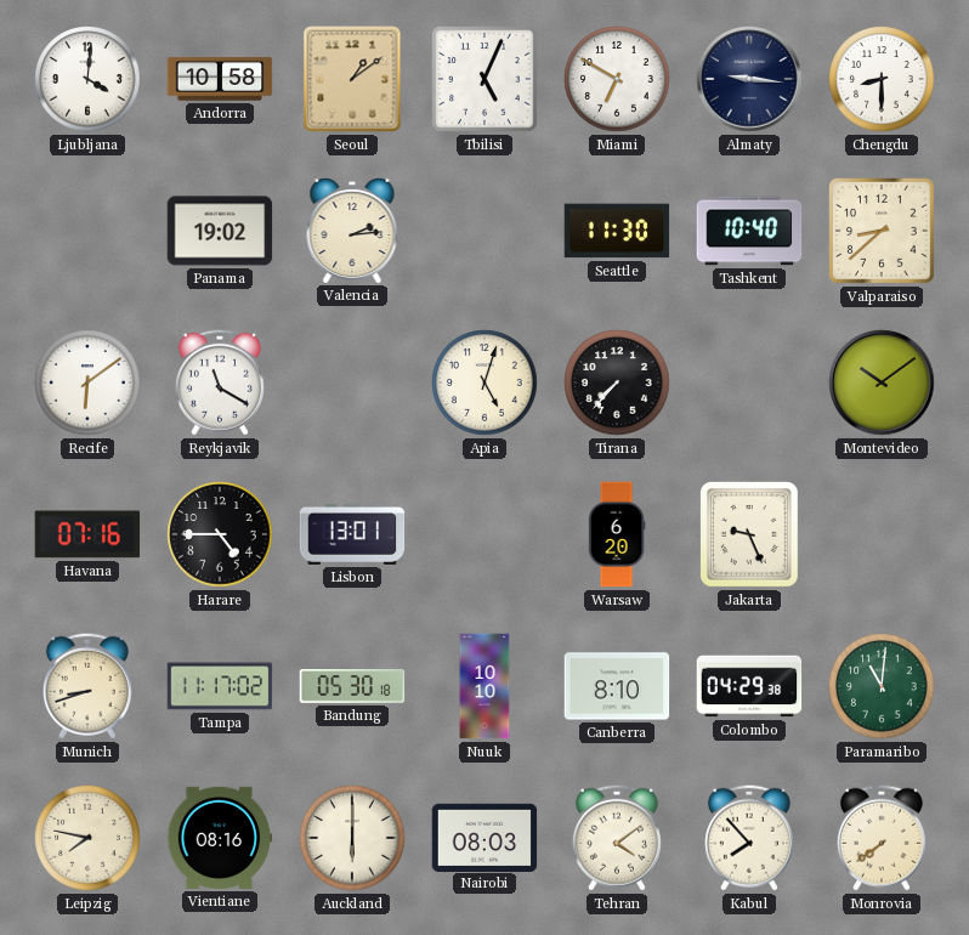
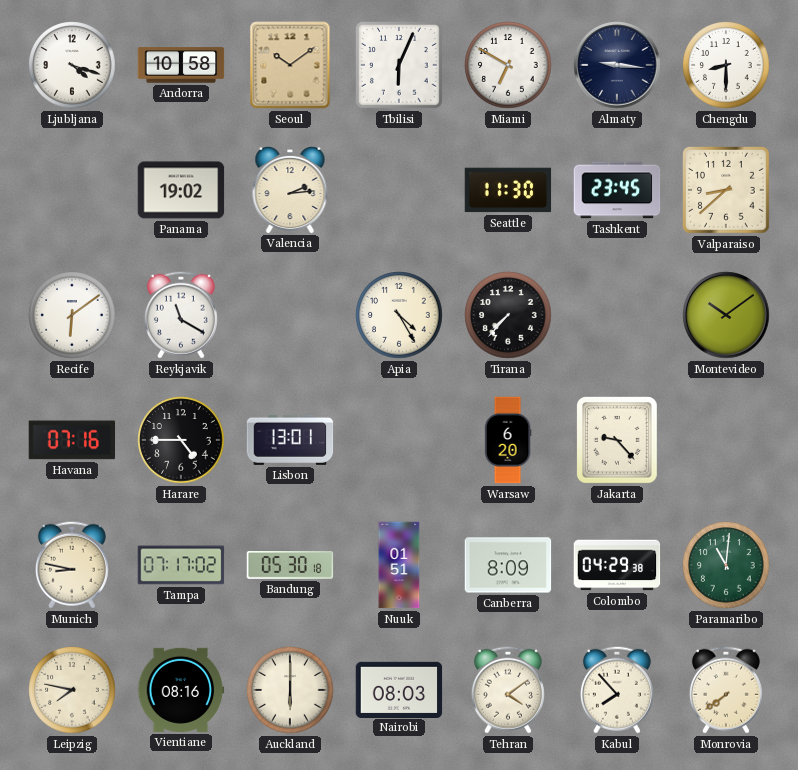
Ljubljana: 4:01 -> 4:18
Seoul: 1:09 -> 10:09
Tbilisi: 5:04 -> 6:04
Tashkent: 10:40 -> 23:45
Apia: 5:03 -> 4:25
Jakarta: 9:26 -> 9:23
Munich: 8:42 -> 8:47
Tampa: 11:17 -> 07:17
Nuuk: 10:10 -> 01:51
Canberra: 8:10 -> 8:09
